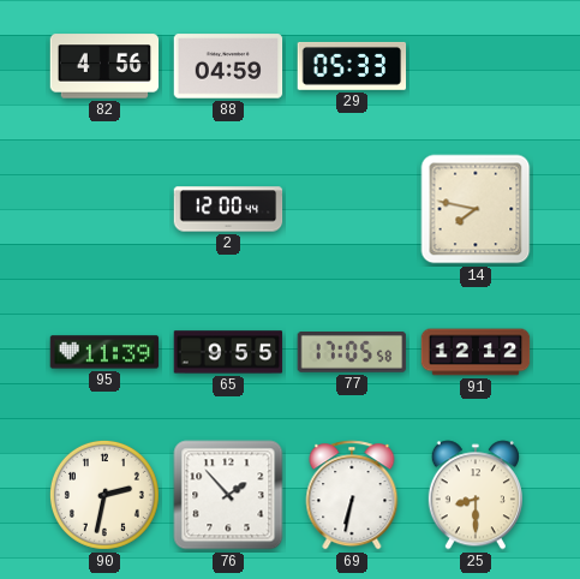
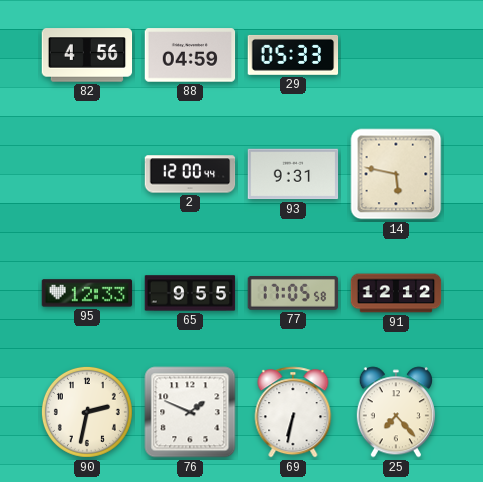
93: none -> 9:31
14: 7:47 -> 5:47
95: 11:39 -> 12:33
76: 1:53 -> 1:49
25: 8:30 -> 7:23
